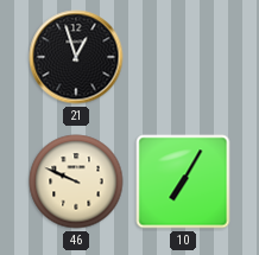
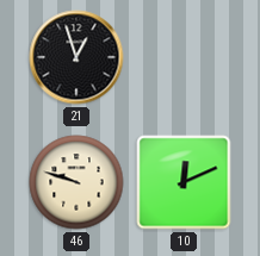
46: 9:49 -> 9:48
10: 7:05 -> 12:11
